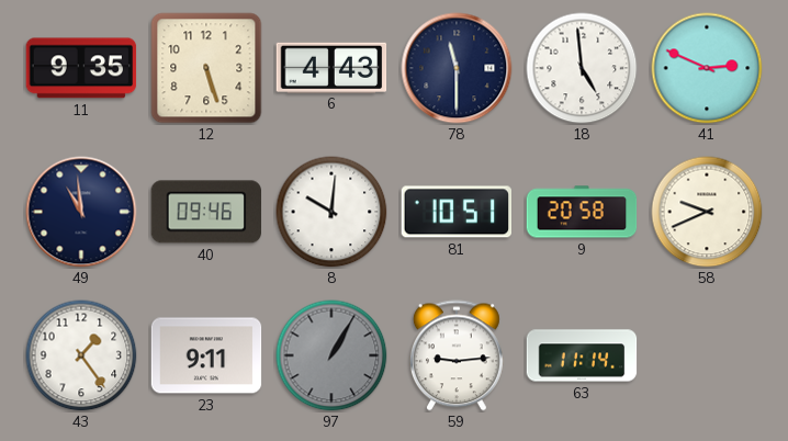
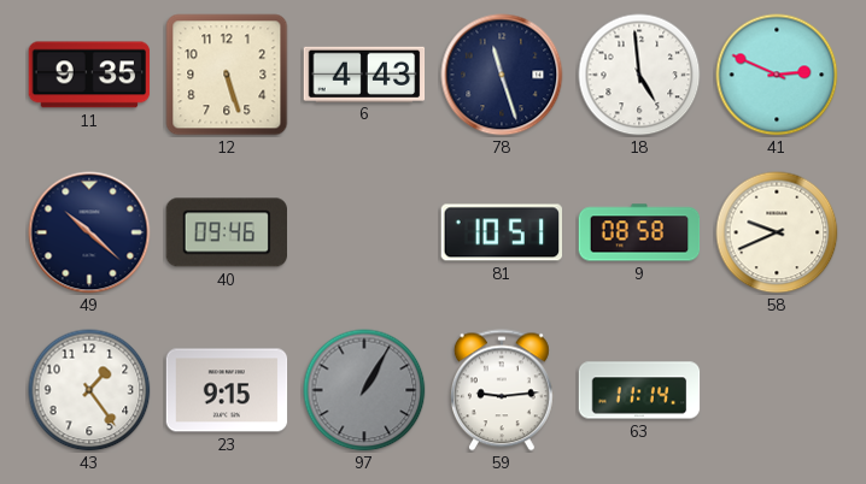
78: 11:30 -> 11:27
49: 10:59 -> 10:22
8: 10:01 -> none
9: 20:58 -> 08:58
23: 9:11 -> 9:15
